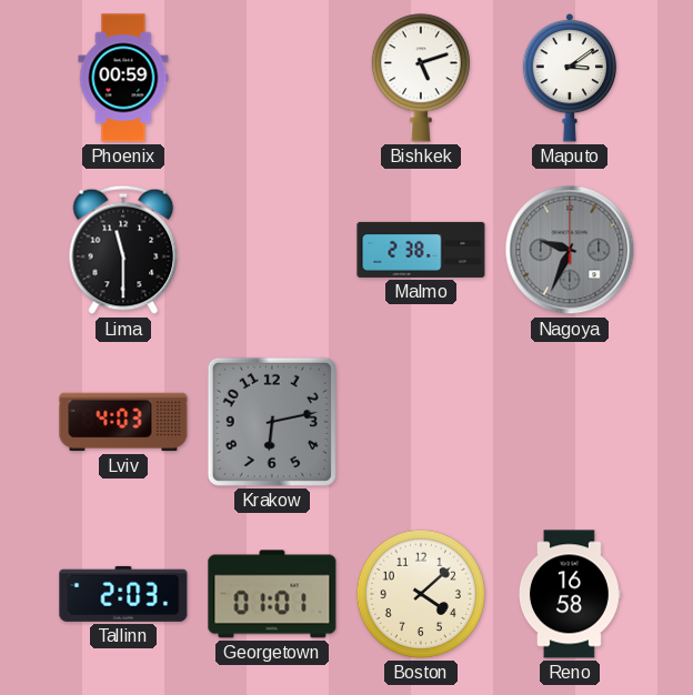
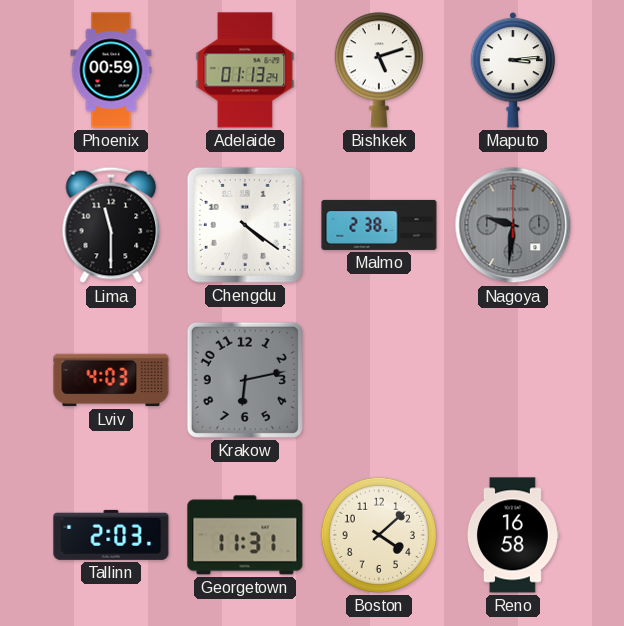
Adelaide: none -> 01:13
Maputo: 3:09 -> 3:14
Chengdu: none -> 4:21
Nagoya: 9:34 -> 9:31
Georgetown: 01:01 -> 11:31
